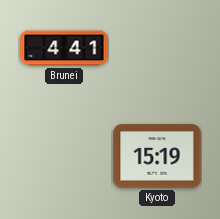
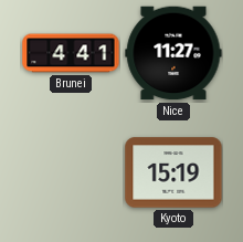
Nice: none -> 11:27
